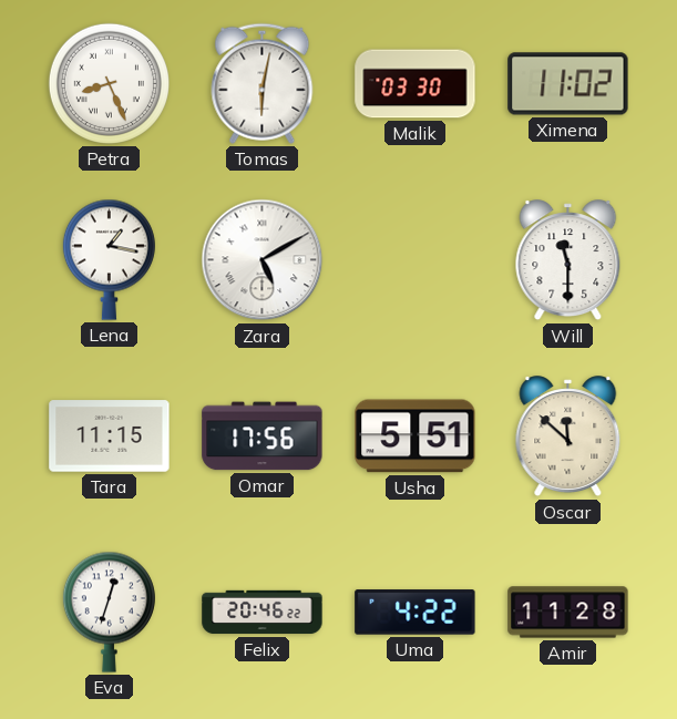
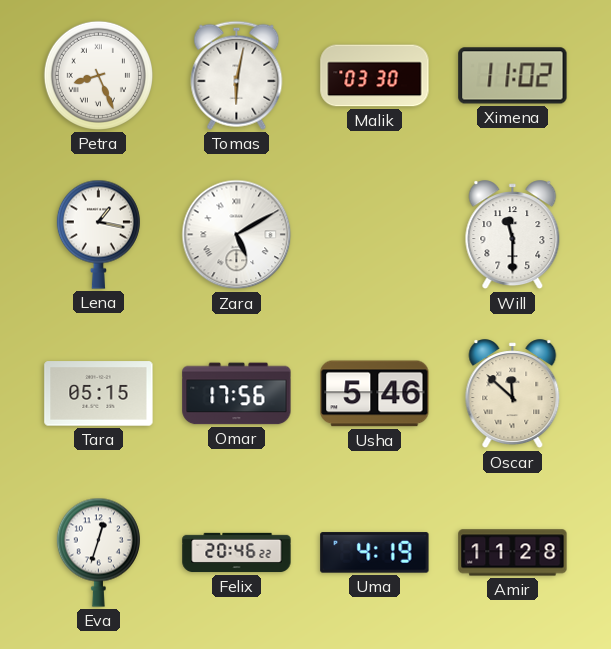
Tara: 11:15 -> 05:15
Usha: 5:51 -> 5:46
Uma: 4:22 -> 4:19
